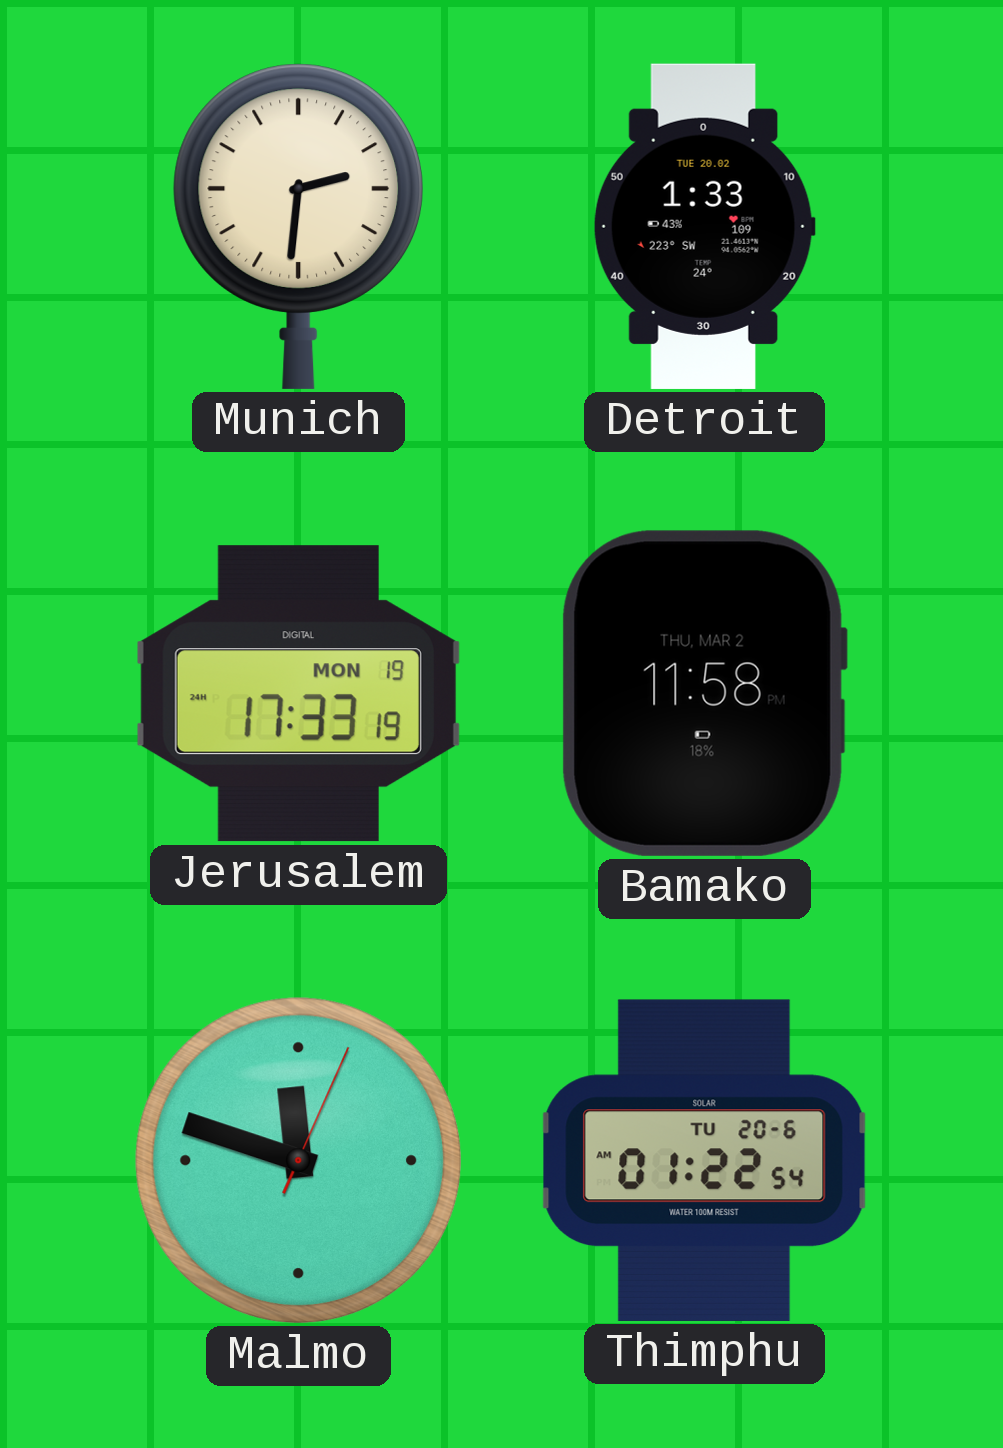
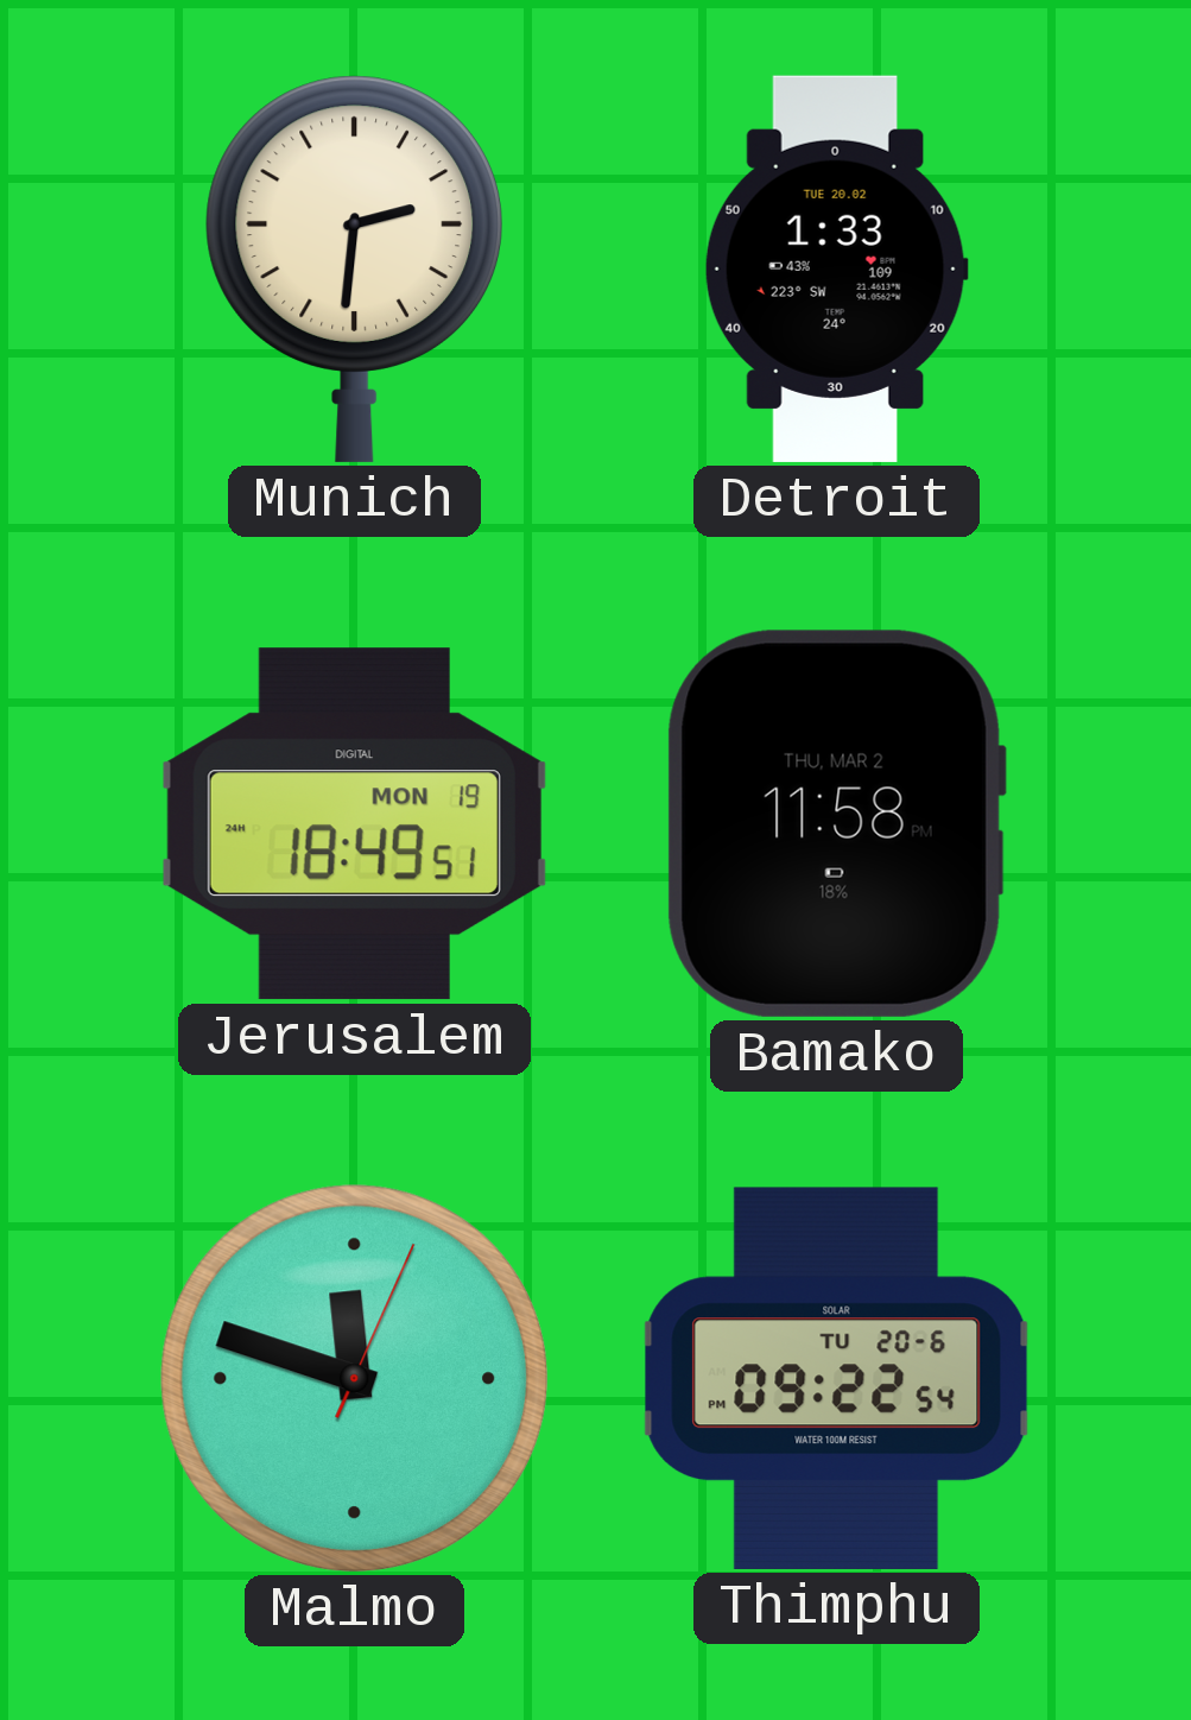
Jerusalem: 17:33 -> 18:49
Thimphu: 01:22 -> 09:22
